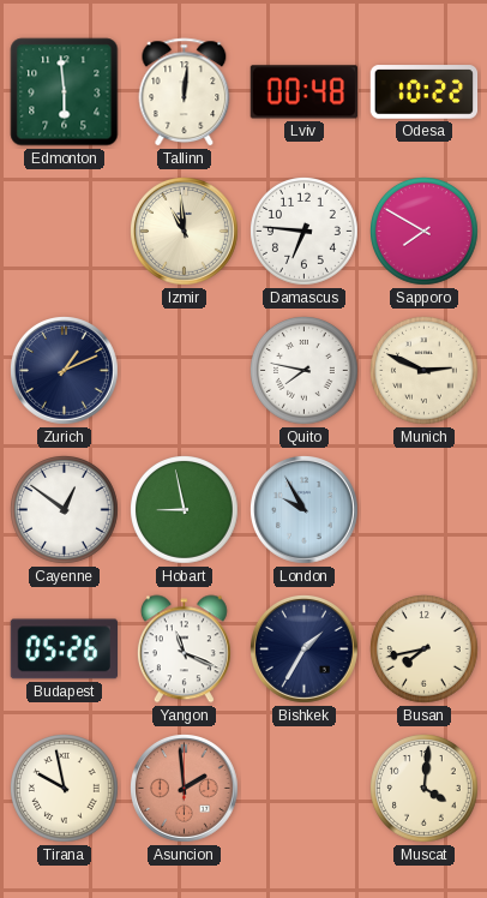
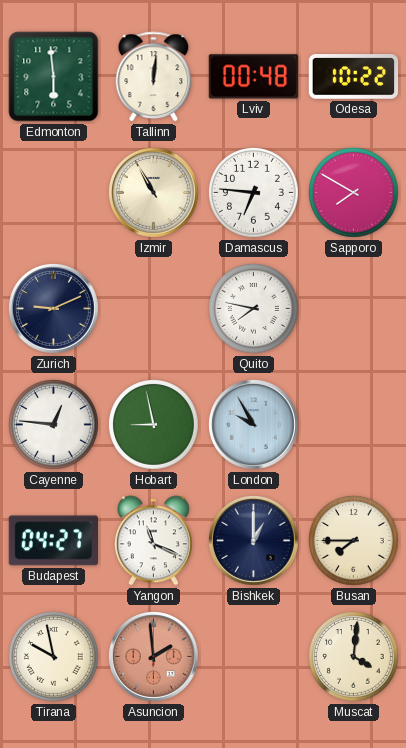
Izmir: 10:59 -> 10:55
Zurich: 1:11 -> 9:11
Munich: 2:49 -> none
Cayenne: 12:51 -> 12:46
Budapest: 05:26 -> 04:27
Bishkek: 1:35 -> 1:00
Busan: 7:43 -> 7:45
